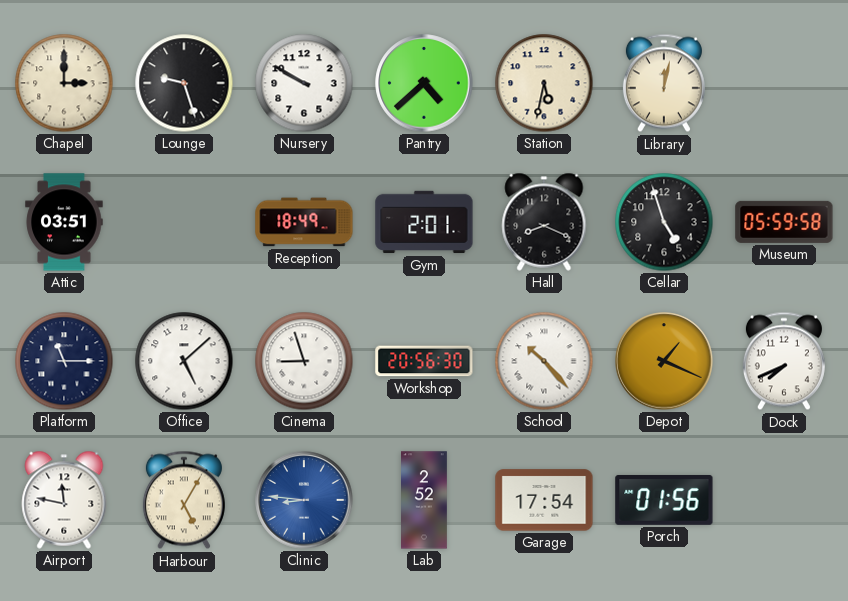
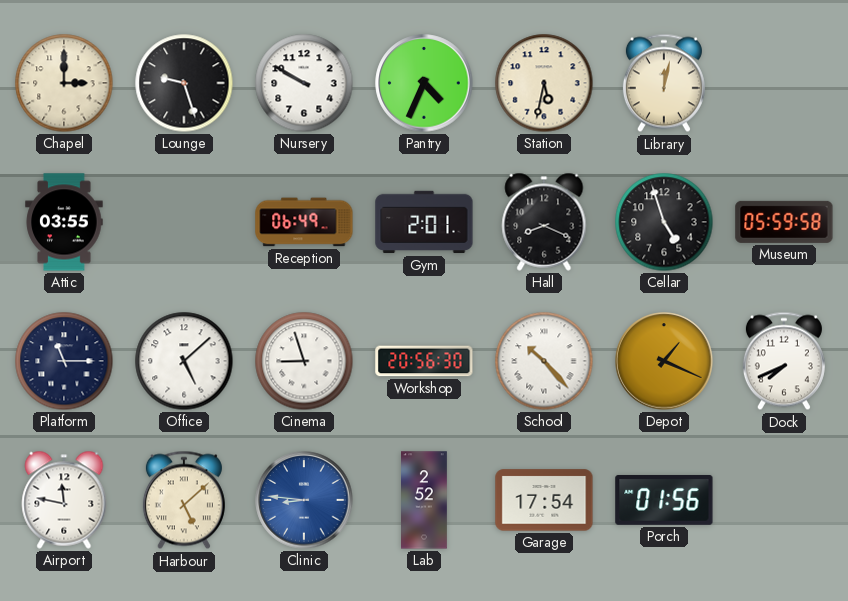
Pantry: 4:38 -> 4:34
Attic: 03:51 -> 03:55
Reception: 18:49 -> 06:49
Harbour: 5:05 -> 5:08
